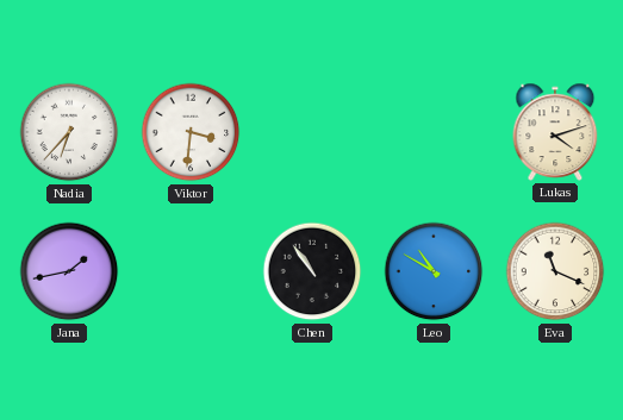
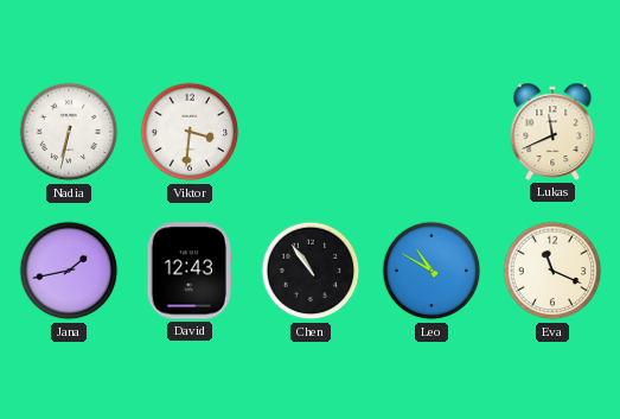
Nadia: 6:37 -> 6:32
Lukas: 4:12 -> 11:41
David: none -> 12:43
